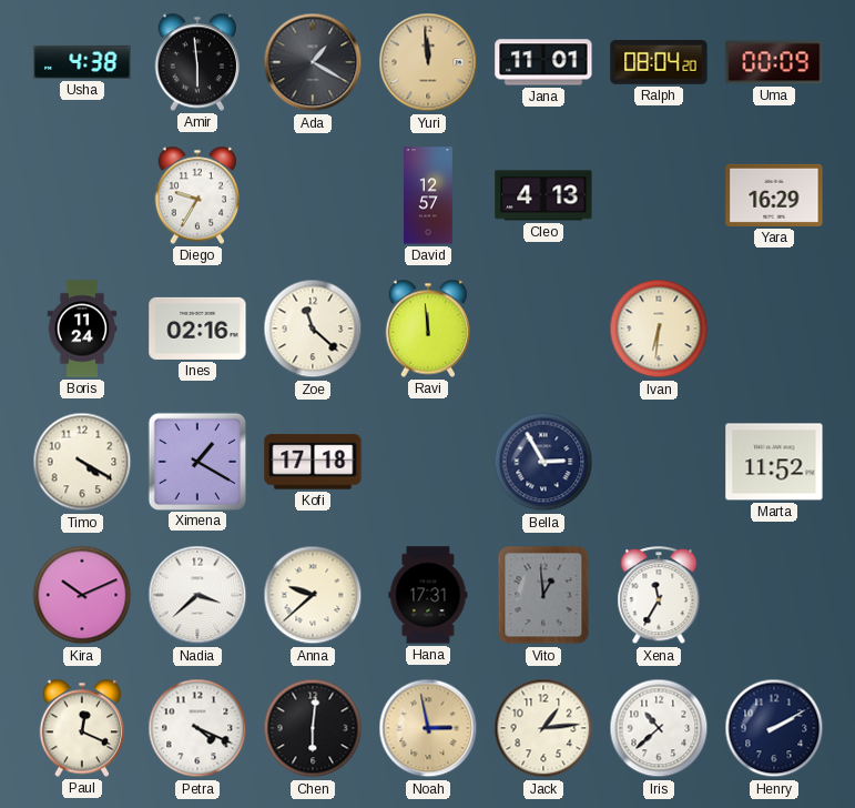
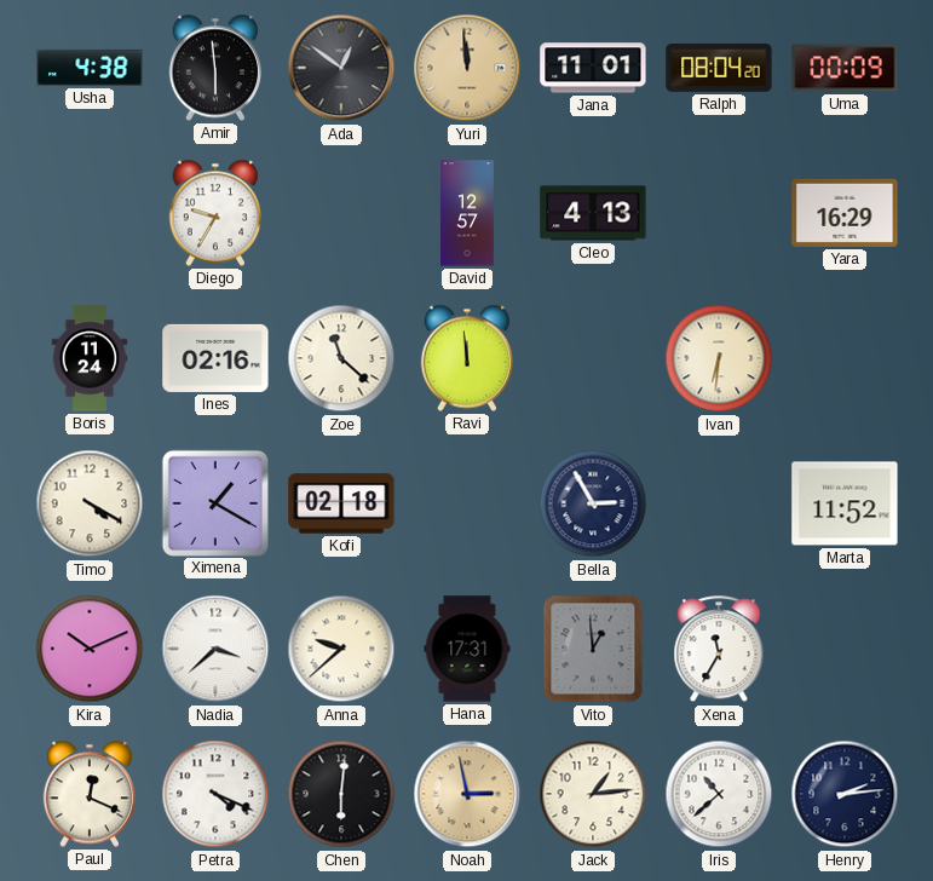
Ada: 1:20 -> 12:51
Kofi: 17:18 -> 02:18
Henry: 2:10 -> 2:14
